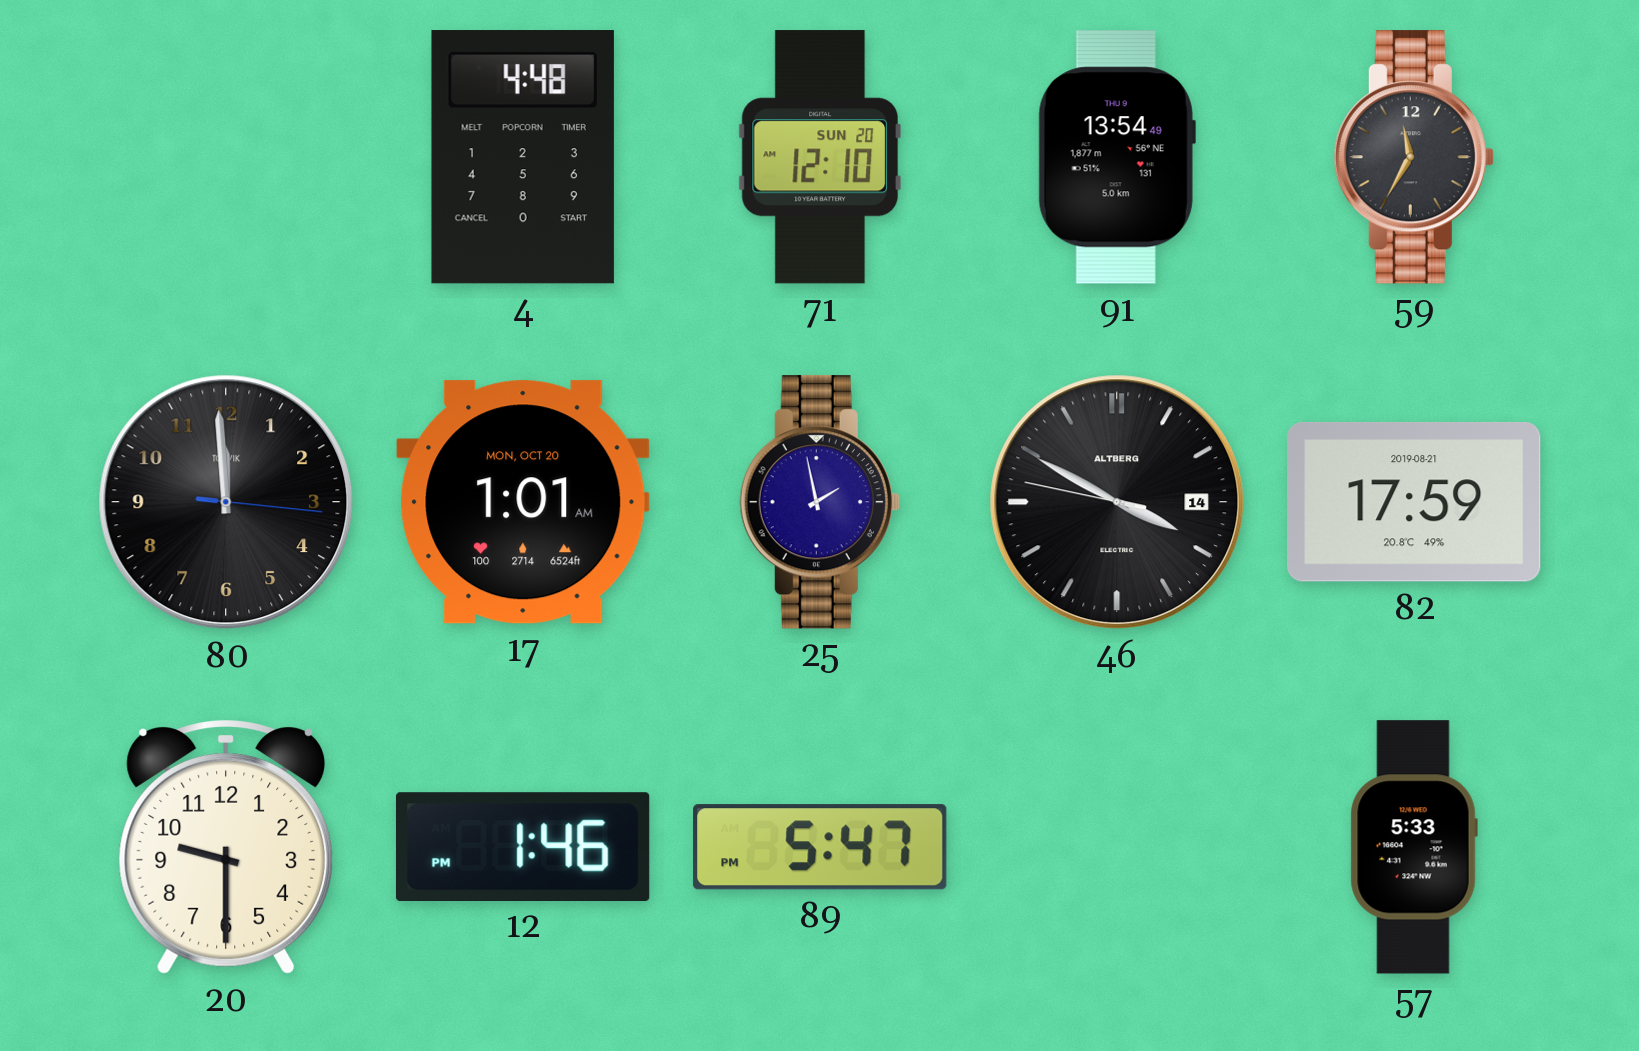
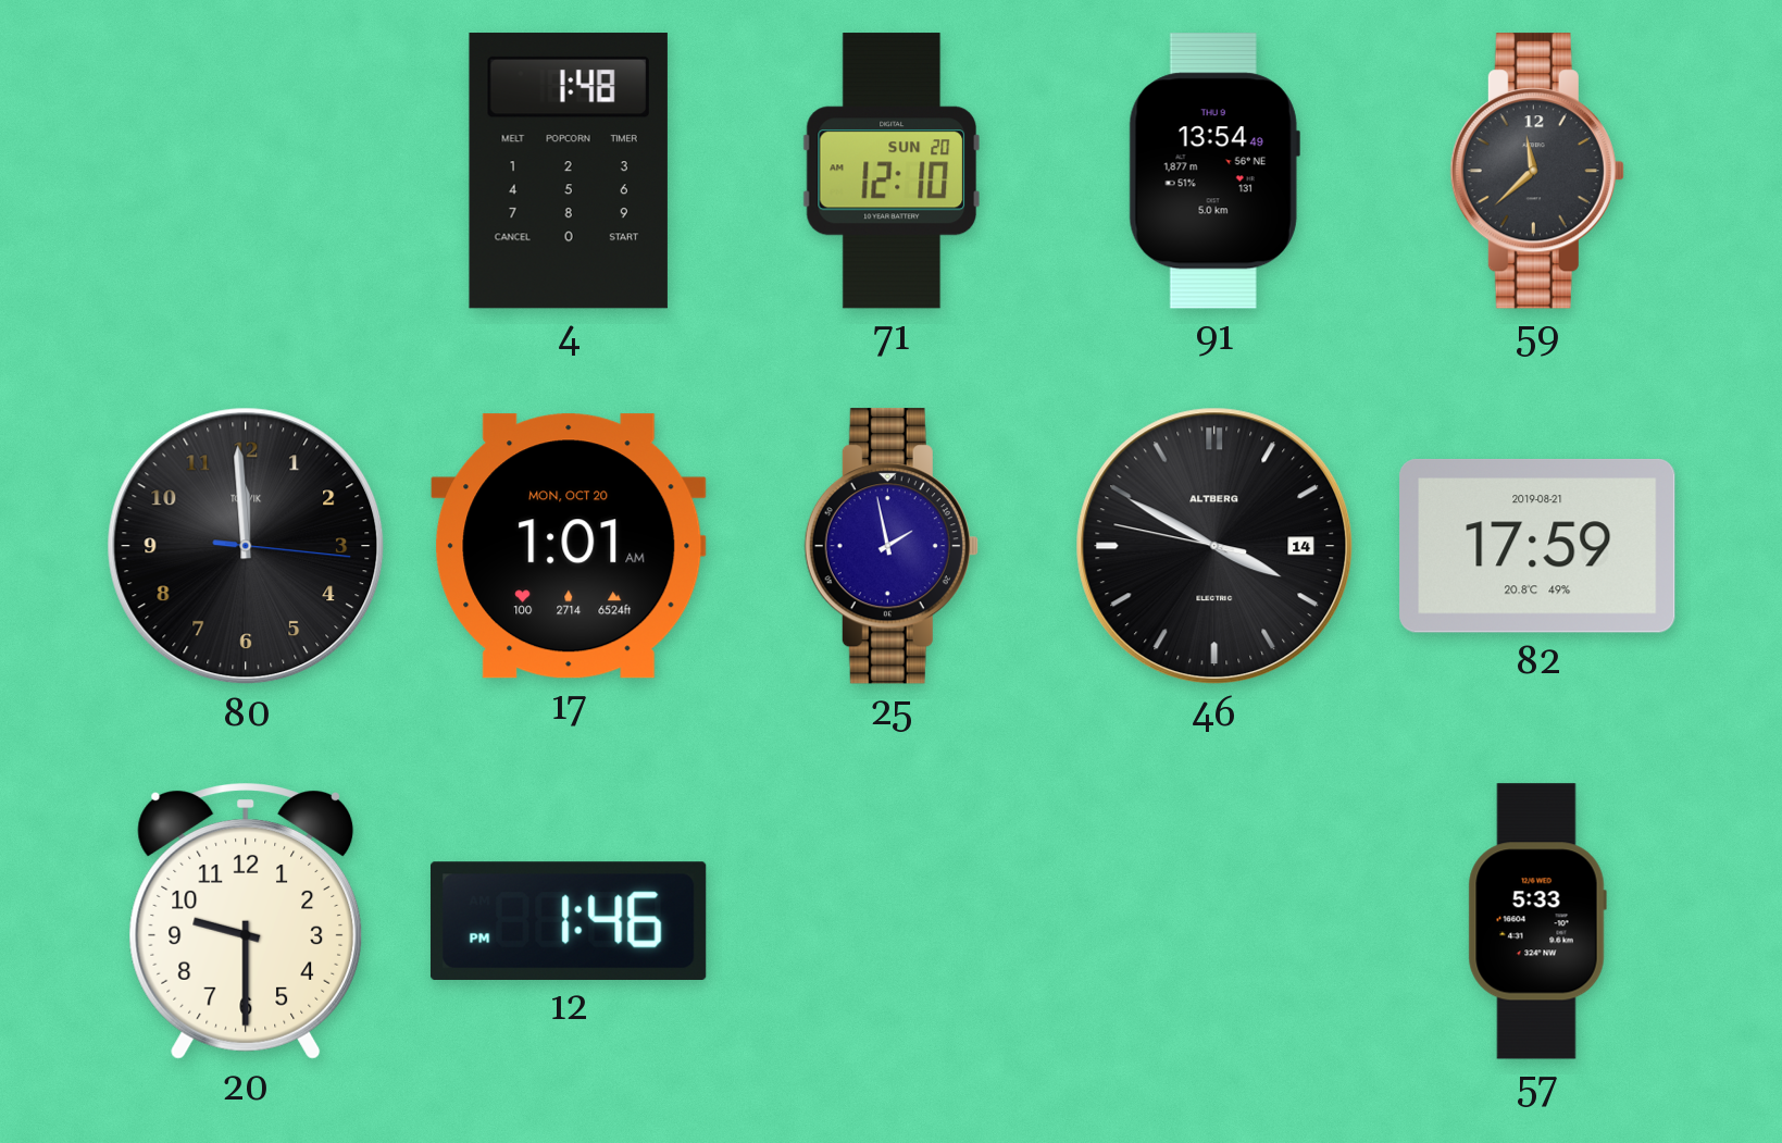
4: 4:48 -> 1:48
59: 11:35 -> 11:38
89: 5:47 -> none
